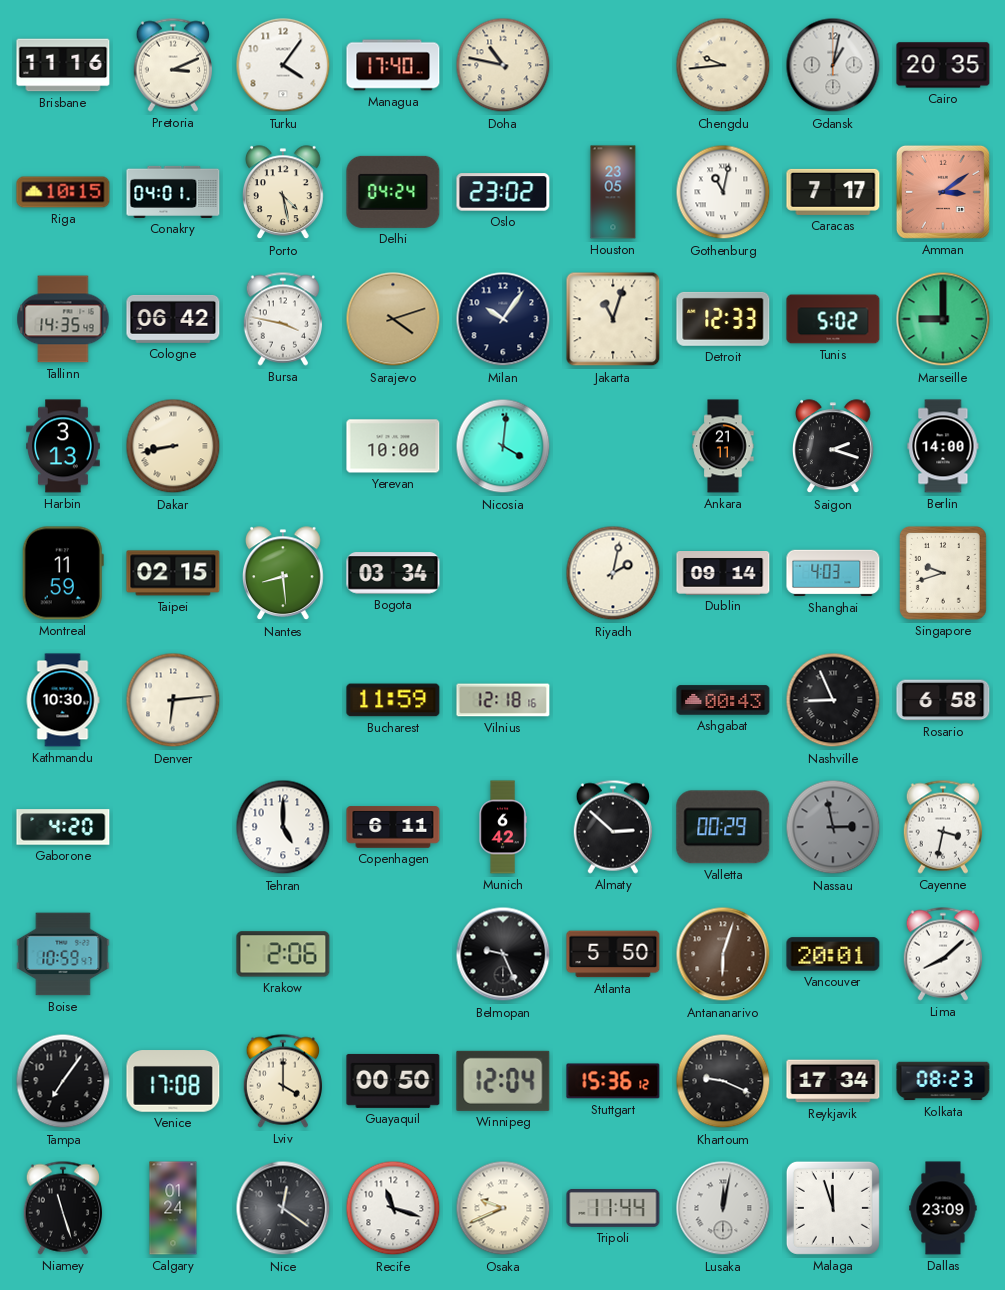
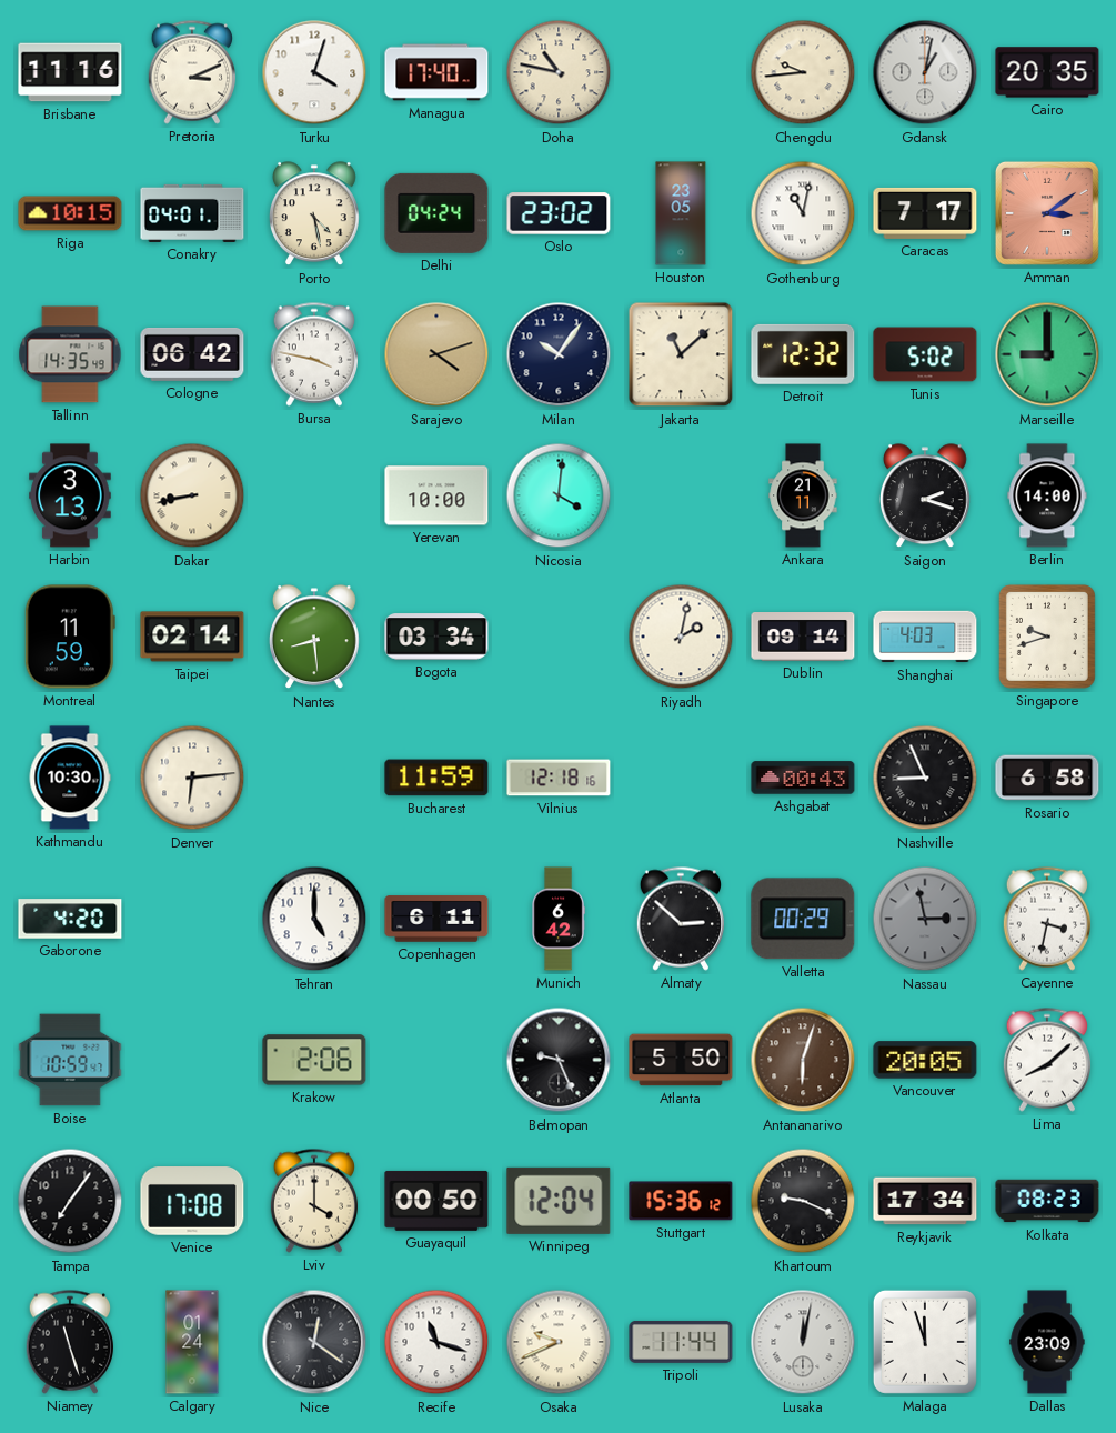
Turku: 4:06 -> 4:03
Jakarta: 11:03 -> 11:08
Detroit: 12:33 -> 12:32
Taipei: 02:15 -> 02:14
Vancouver: 20:01 -> 20:05
